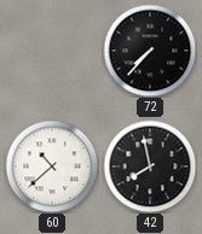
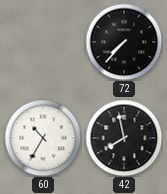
60: 10:38 -> 10:35
